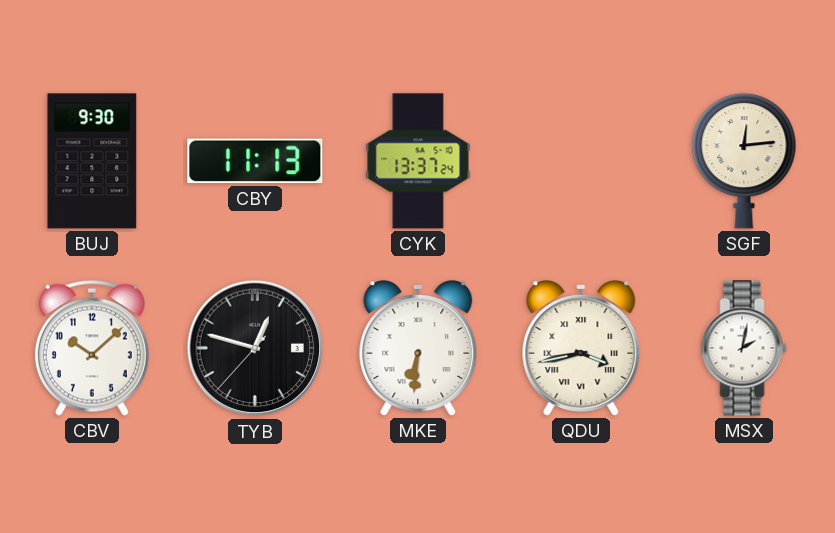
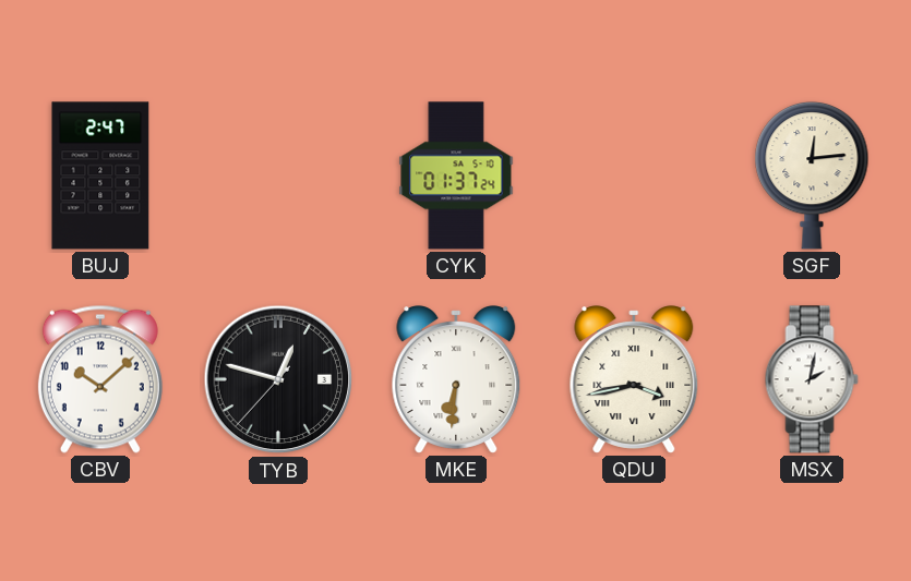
BUJ: 9:30 -> 2:47
CBY: 11:13 -> none
CYK: 13:37 -> 01:37
